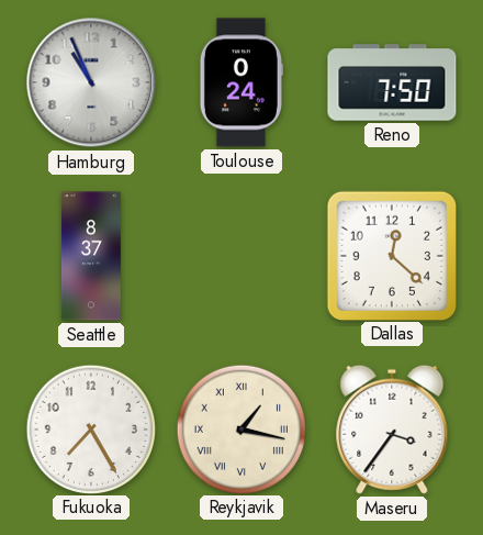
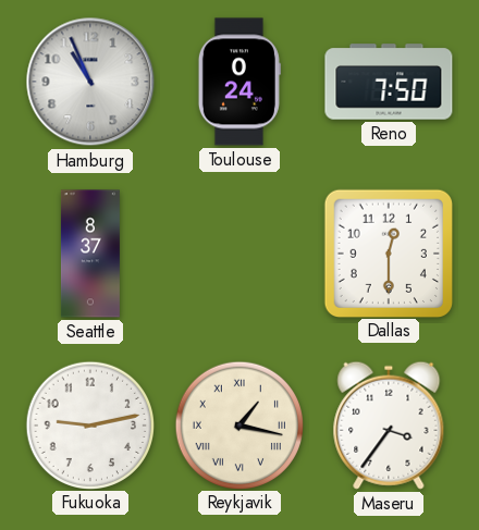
Dallas: 12:22 -> 12:30
Fukuoka: 7:25 -> 9:13
